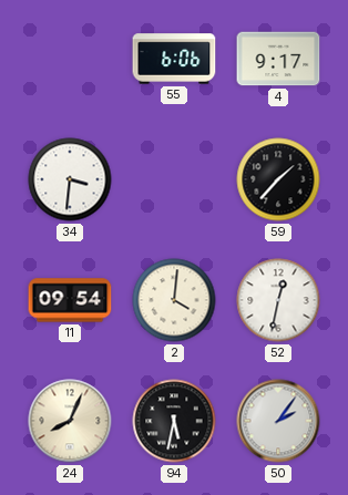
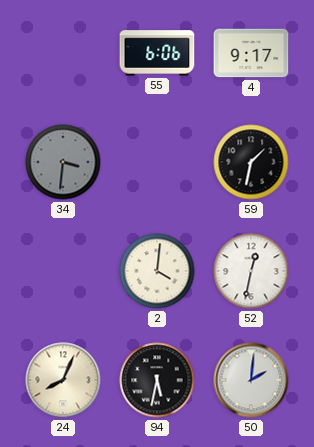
34 dial: white -> grey
59: 1:37 -> 1:32
11: 09:54 -> none
50: 2:06 -> 2:01
